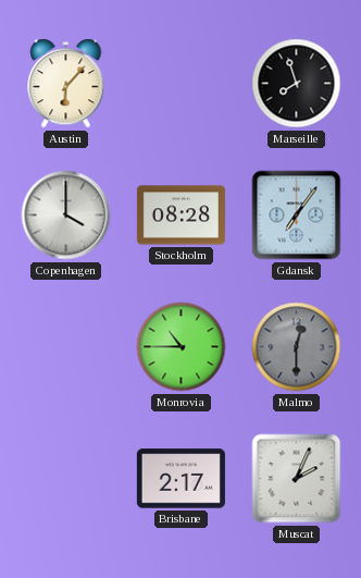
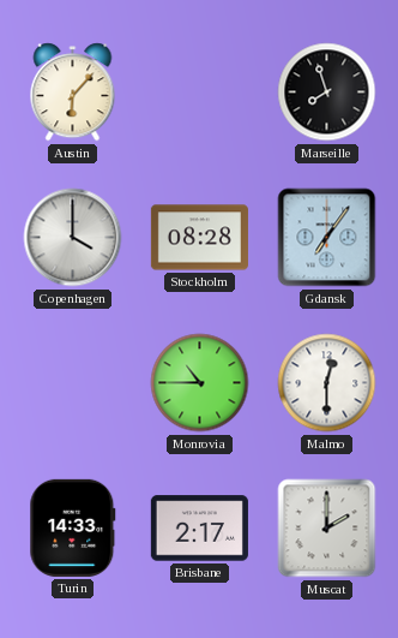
Malmo dial: grey -> white
Turin: none -> 14:33
Muscat: 2:04 -> 2:00
